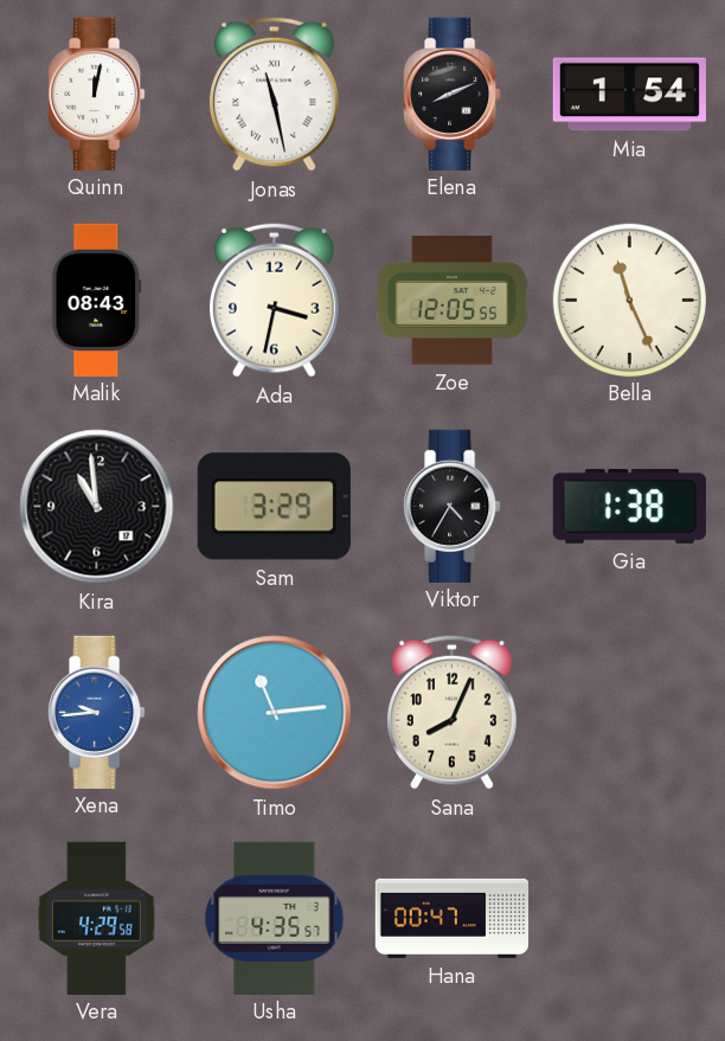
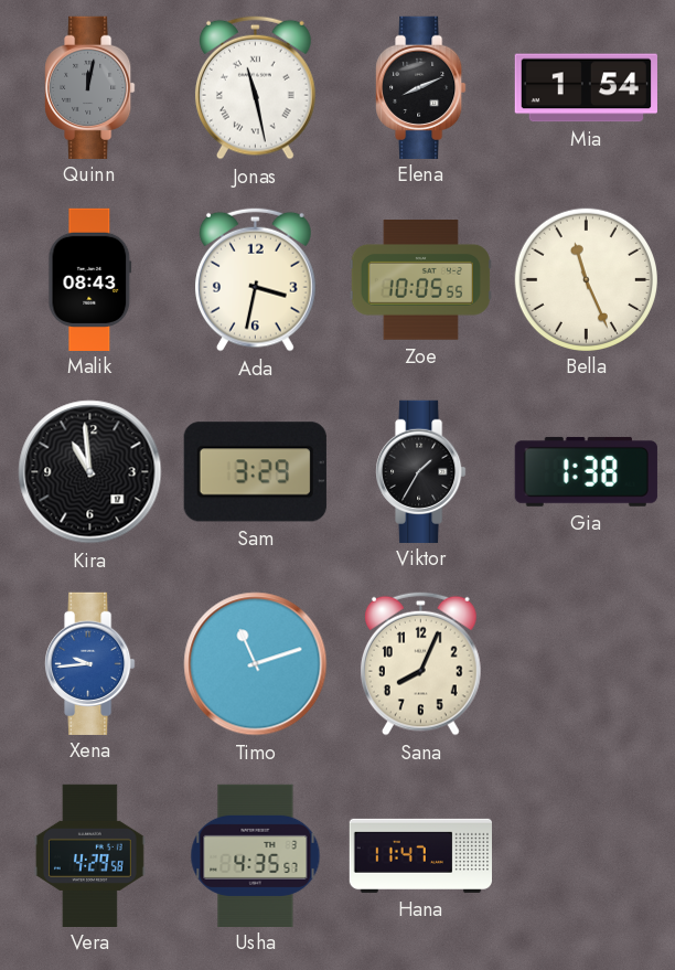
Quinn dial: white -> grey
Zoe: 12:05 -> 10:05
Viktor: 4:35 -> 1:35
Timo: 11:14 -> 11:12
Hana: 00:47 -> 11:47
